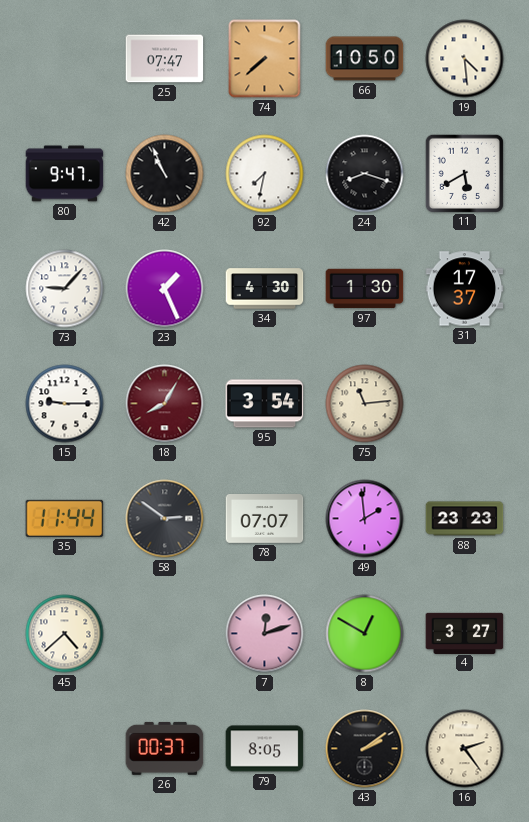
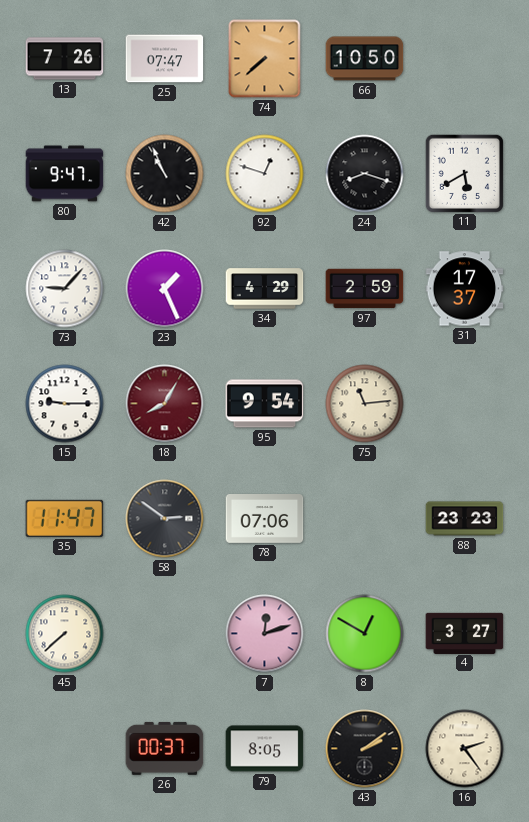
13: none -> 7:26
19: 4:29 -> none
92: 7:32 -> 12:48
34: 4:30 -> 4:29
97: 1:30 -> 2:59
95: 3:54 -> 9:54
35: 11:44 -> 11:47
78: 07:07 -> 07:06
49: 1:59 -> none
45: 4:38 -> 7:38
